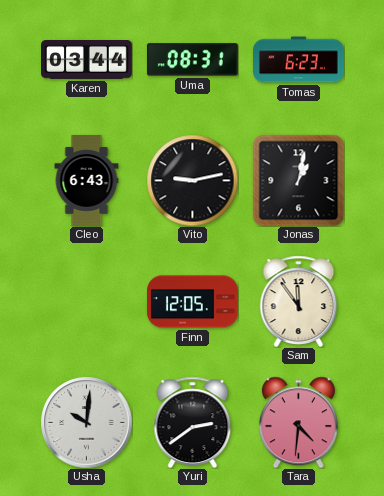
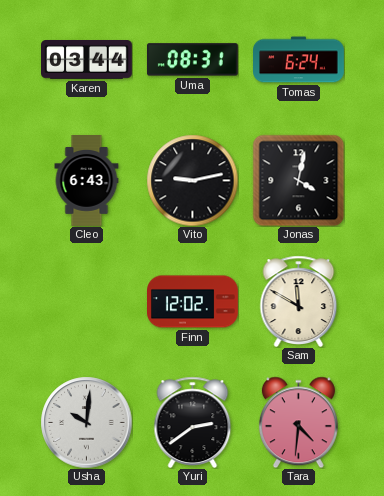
Tomas: 6:23 -> 6:24
Jonas: 1:02 -> 4:02
Finn: 12:05 -> 12:02
Sam: 11:54 -> 11:50
